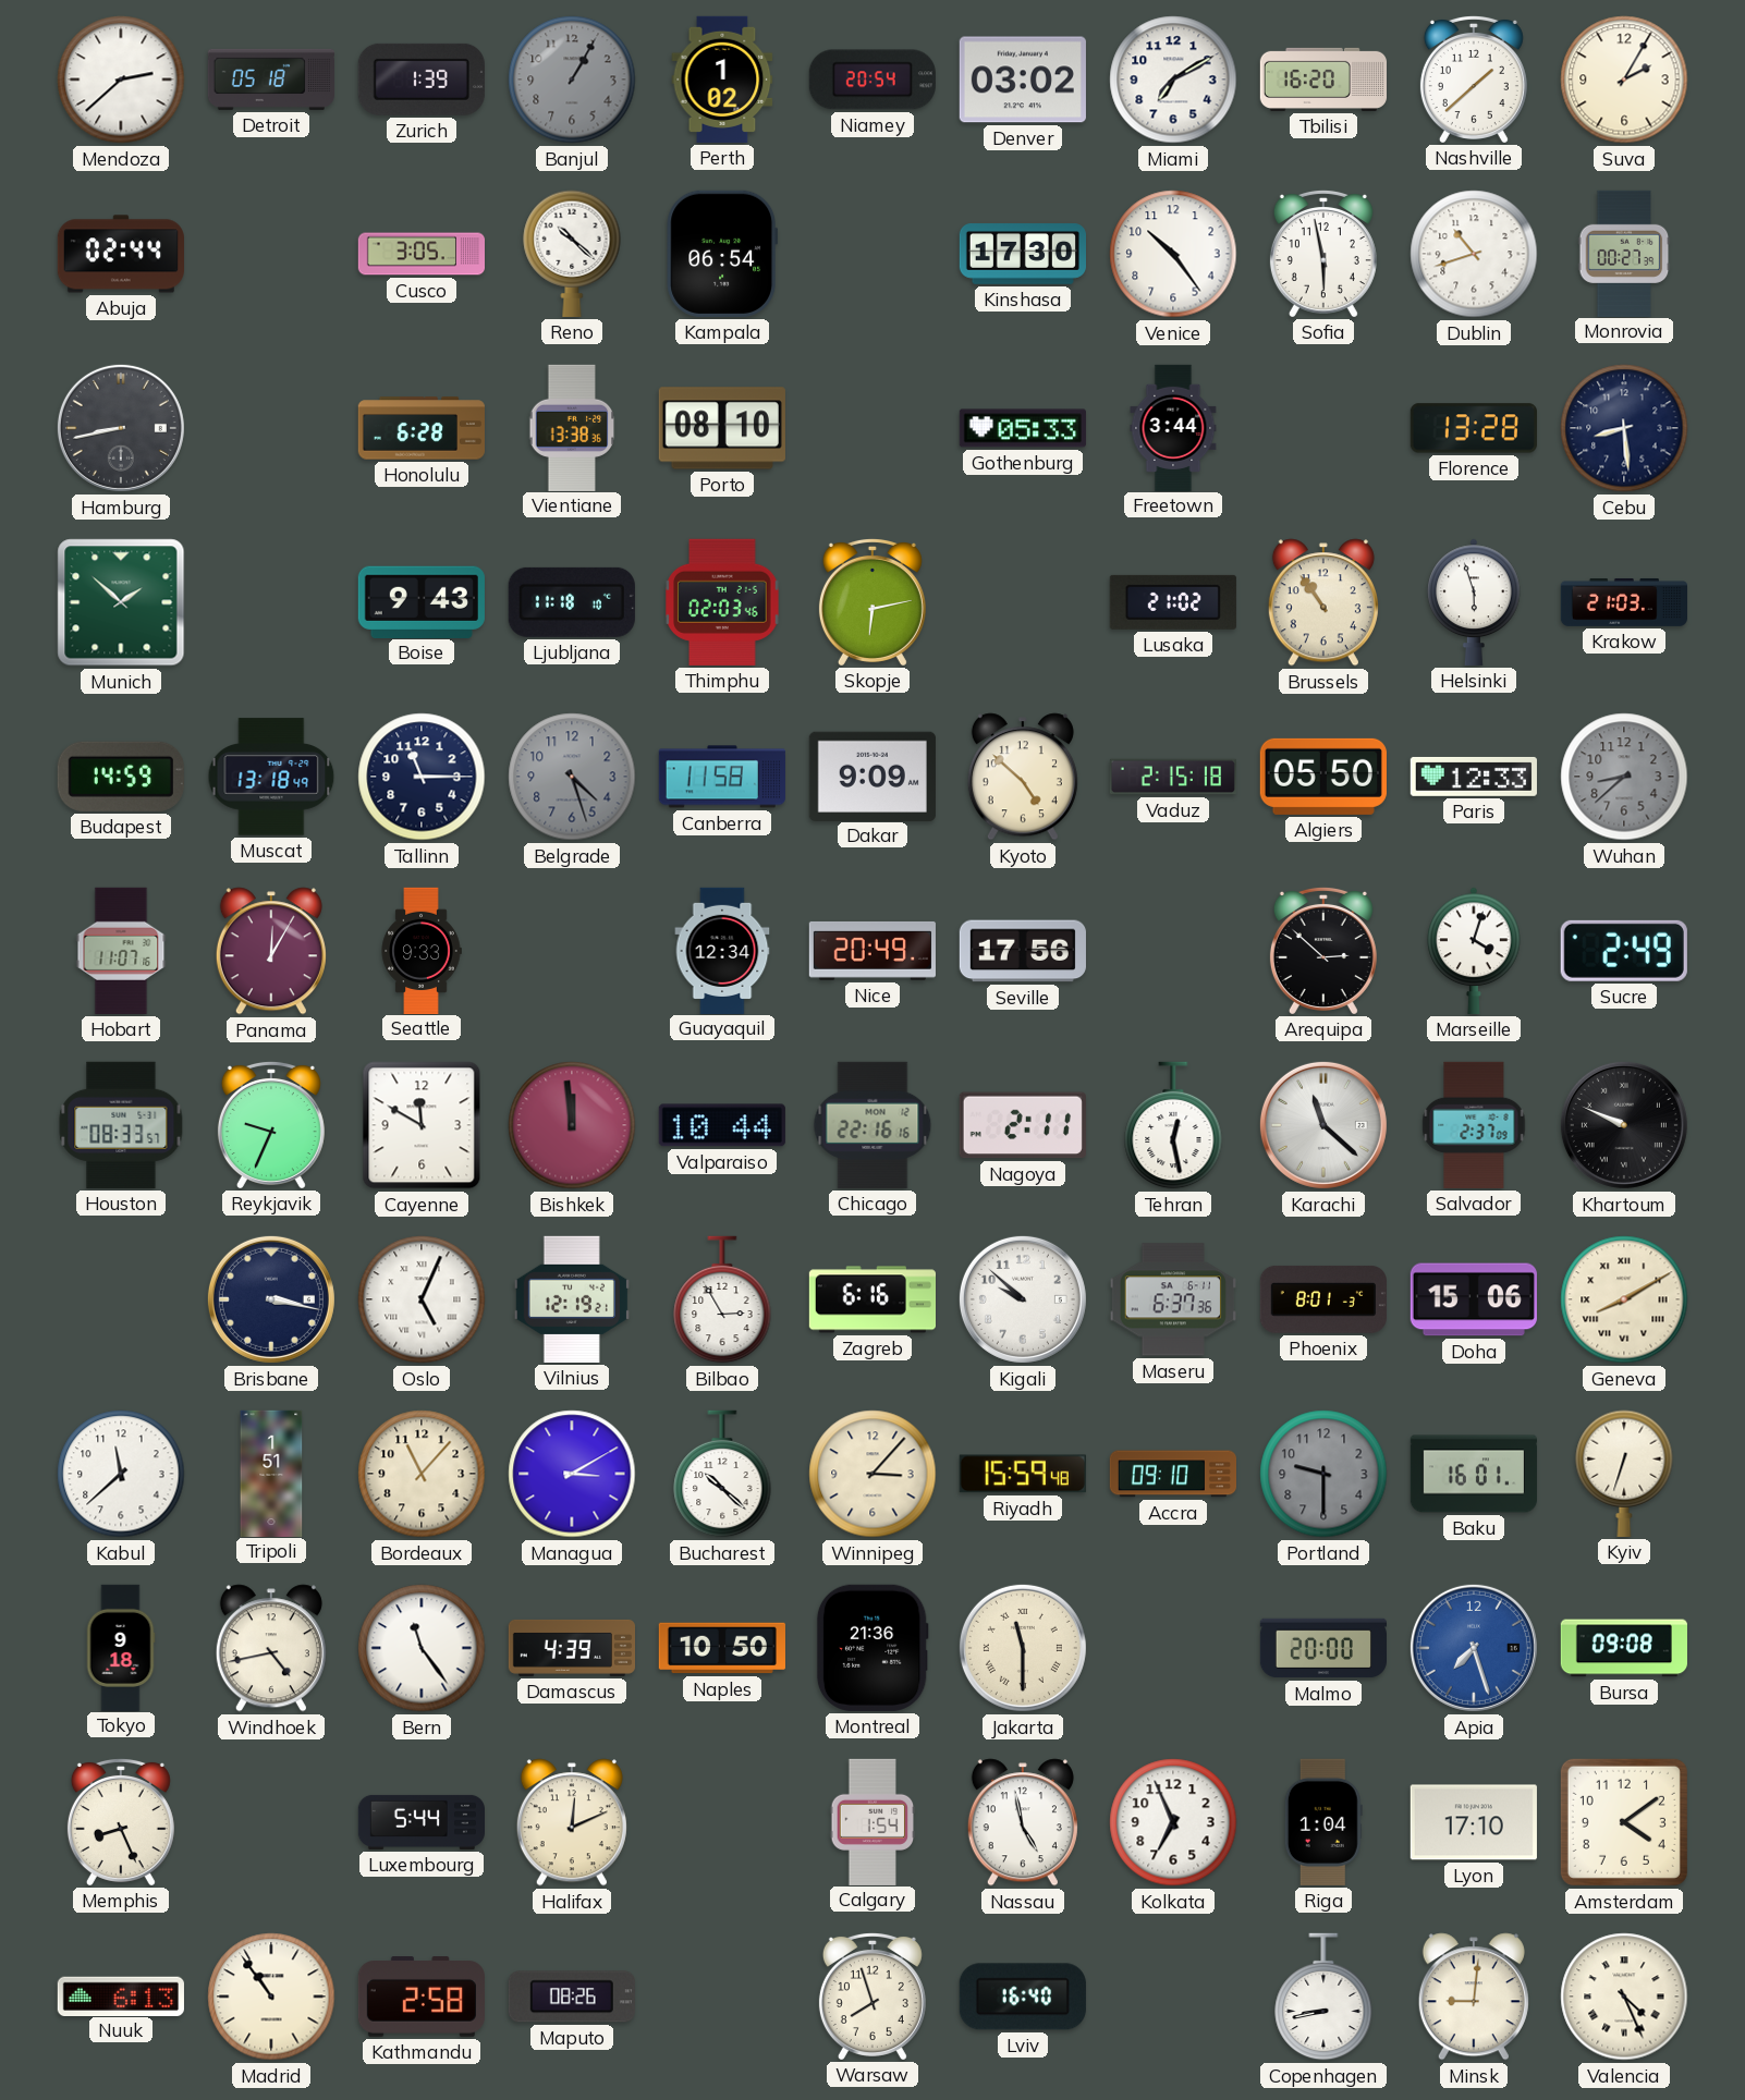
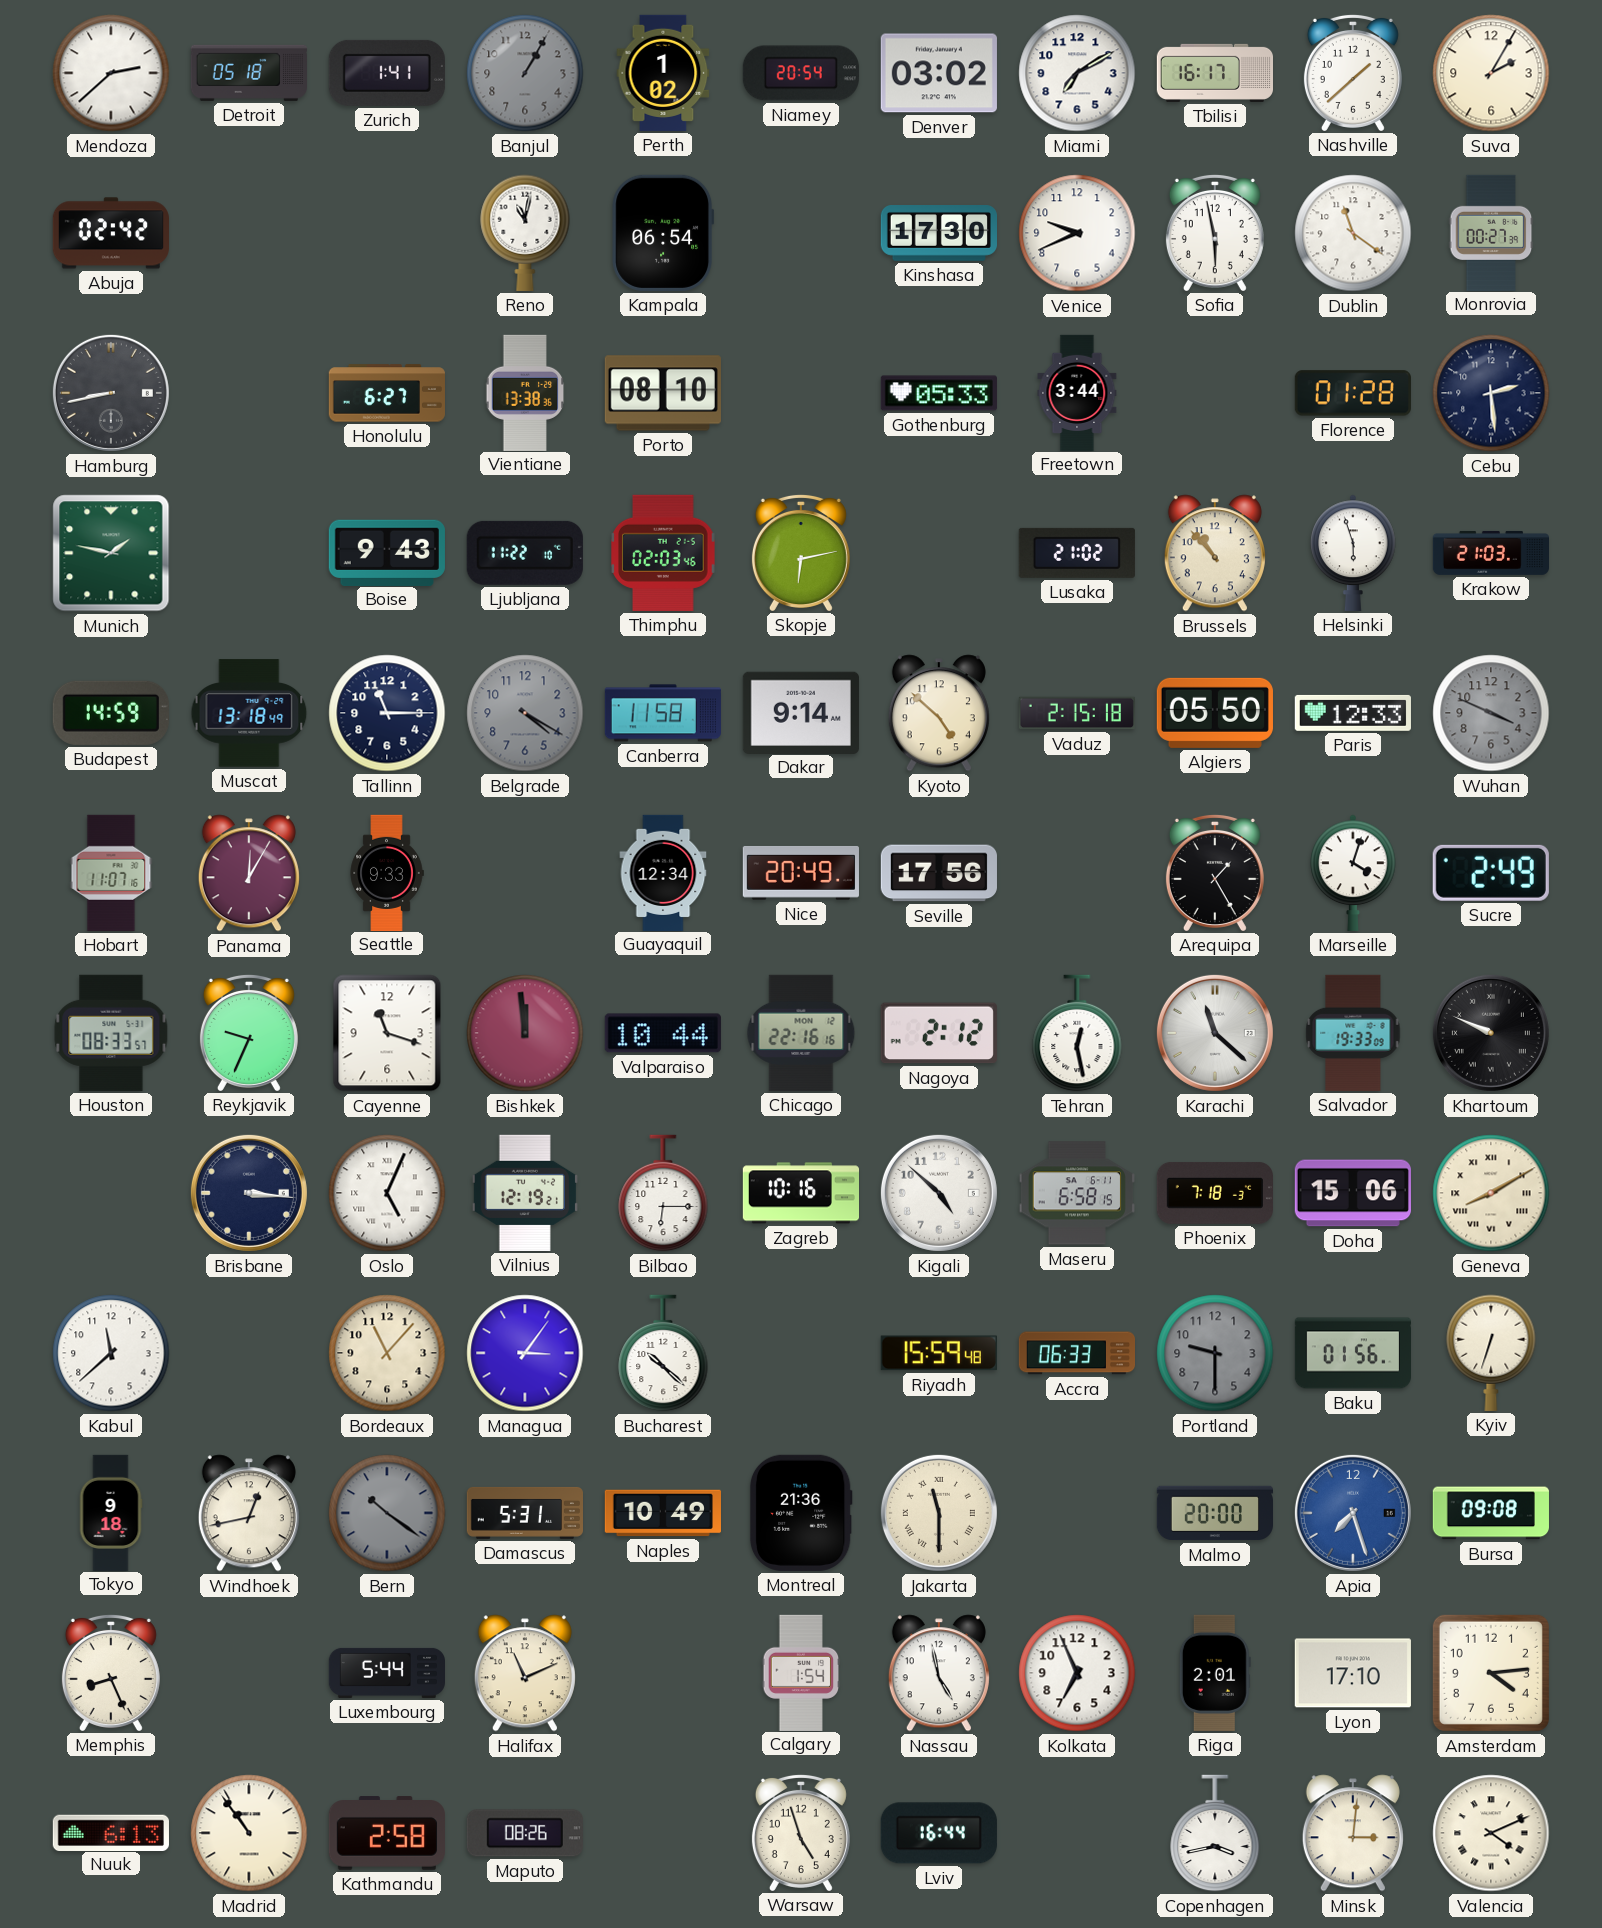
Zurich: 1:39 -> 1:41
Tbilisi: 16:20 -> 16:17
Abuja: 02:44 -> 02:42
Cusco: 3:05 -> none
Reno: 10:22 -> 11:02
Venice: 10:24 -> 9:41
Dublin: 10:42 -> 11:21
Honolulu: 6:28 -> 6:27
Florence: 13:28 -> 01:28
Cebu: 8:29 -> 2:29
Munich: 1:52 -> 1:47
Ljubljana: 11:18 -> 11:22
Brussels: 10:54 -> 10:53
Belgrade: 4:27 -> 4:20
Dakar: 9:09 -> 9:14
Wuhan: 8:38 -> 3:49
Arequipa: 2:52 -> 1:25
Cayenne: 11:50 -> 11:18
Nagoya: 2:11 -> 2:12
Salvador: 2:37 -> 19:33
Brisbane: 3:17 -> 3:16
Bilbao: 2:55 -> 6:15
Zagreb: 6:16 -> 10:16
Kigali: 9:52 -> 4:52
Maseru: 6:37 -> 6:58
Phoenix: 8:01 -> 7:18
Tripoli: 1:51 -> none
Managua: 3:10 -> 3:06
Winnipeg: 3:07 -> none
Accra: 09:10 -> 06:33
Baku: 16:01 -> 01:56
Windhoek: 4:43 -> 12:43
Bern: 11:24 -> 10:21
Bern dial: white -> grey
Damascus: 4:39 -> 5:31
Naples: 10:50 -> 10:49
Halifax: 12:11 -> 11:11
Riga: 1:04 -> 2:01
Amsterdam: 4:09 -> 4:14
Warsaw: 7:57 -> 4:57
Lviv: 16:40 -> 16:44
Copenhagen: 8:43 -> 3:43
Minsk: 9:01 -> 3:01
Valencia: 4:26 -> 4:11
